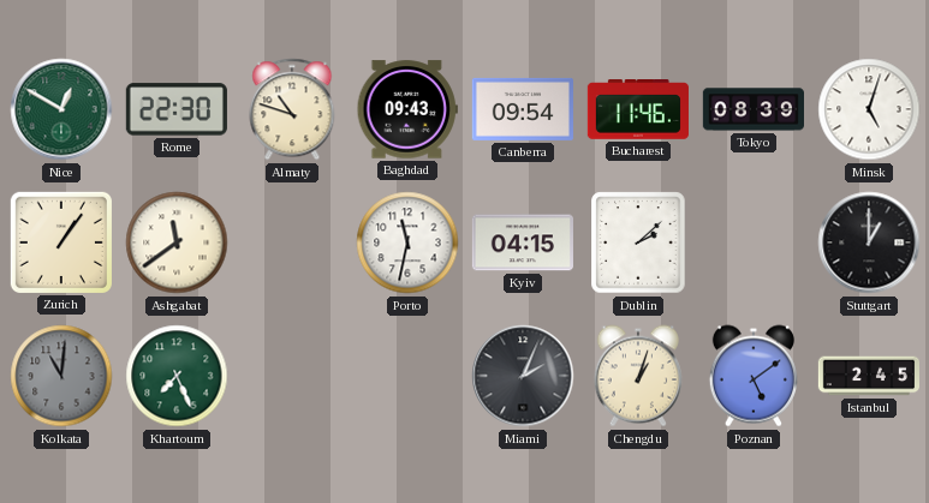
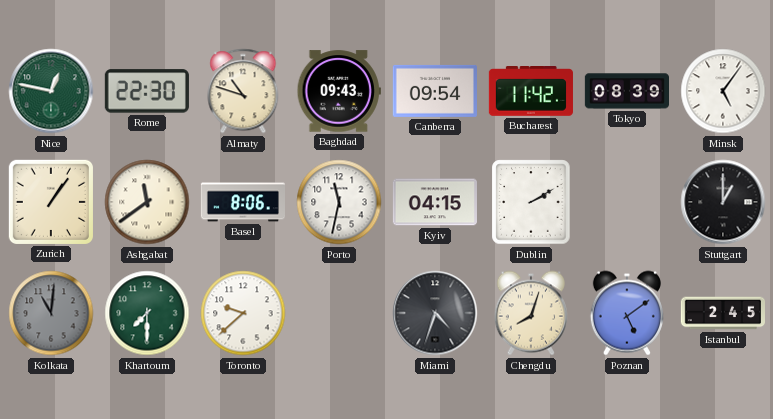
Nice: 12:50 -> 12:47
Bucharest: 11:46 -> 11:42
Minsk: 5:03 -> 5:06
Basel: none -> 8:06
Dublin: 2:08 -> 2:10
Khartoum: 7:26 -> 7:30
Toronto: none -> 9:38
Miami: 2:04 -> 4:33
Chengdu: 1:03 -> 8:03
